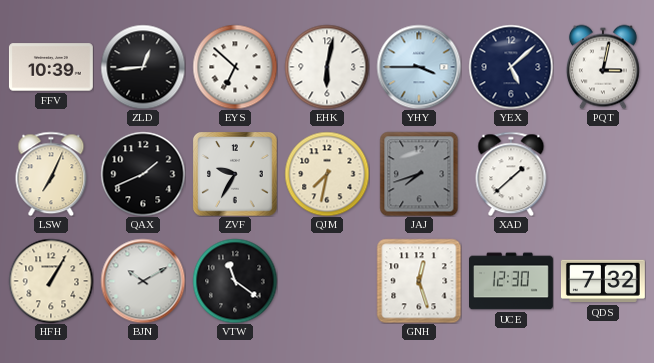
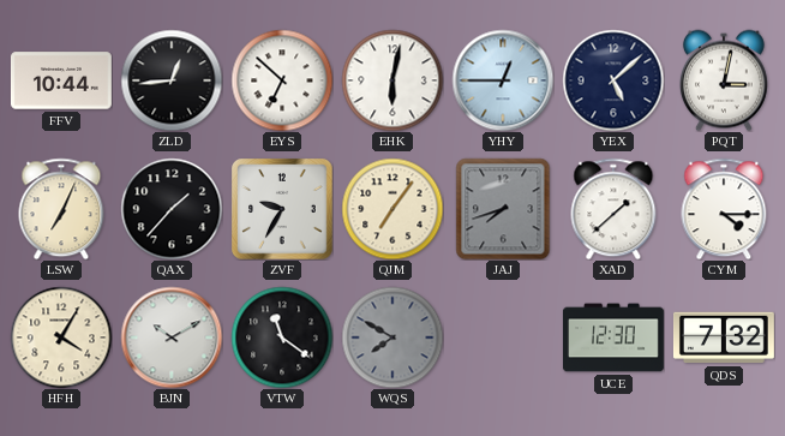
FFV: 10:39 -> 10:44
YHY: 3:45 -> 12:45
QAX: 1:41 -> 1:37
QJM: 7:32 -> 7:06
CYM: none -> 4:15
HFH: 1:05 -> 4:05
WQS: none -> 7:50
GNH: 12:27 -> none
